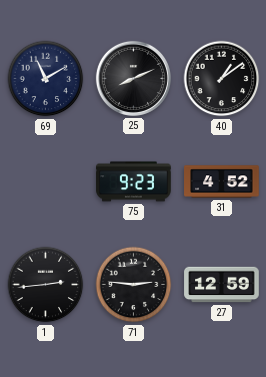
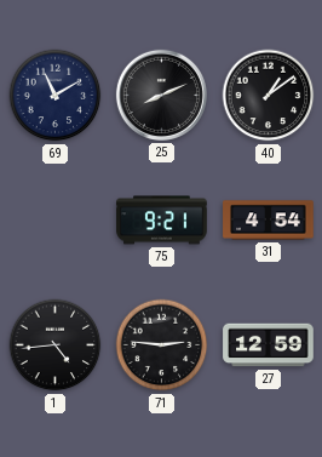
75: 9:23 -> 9:21
31: 4:52 -> 4:54
1: 2:44 -> 4:44
